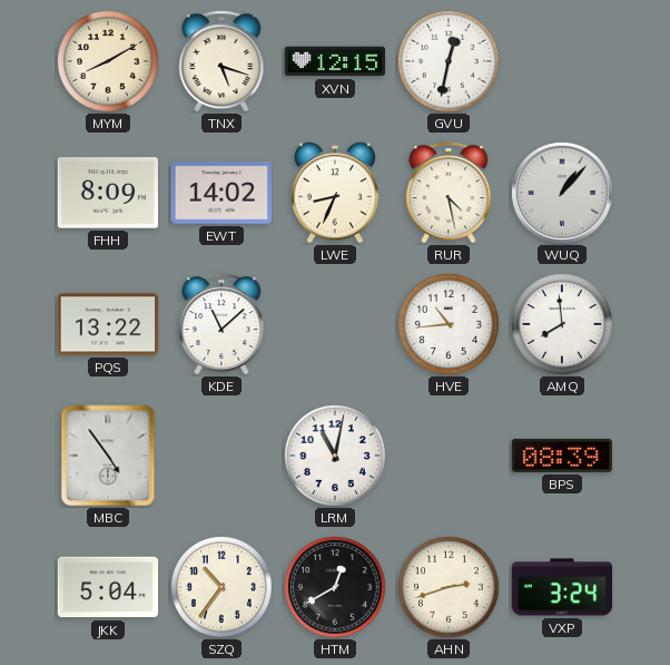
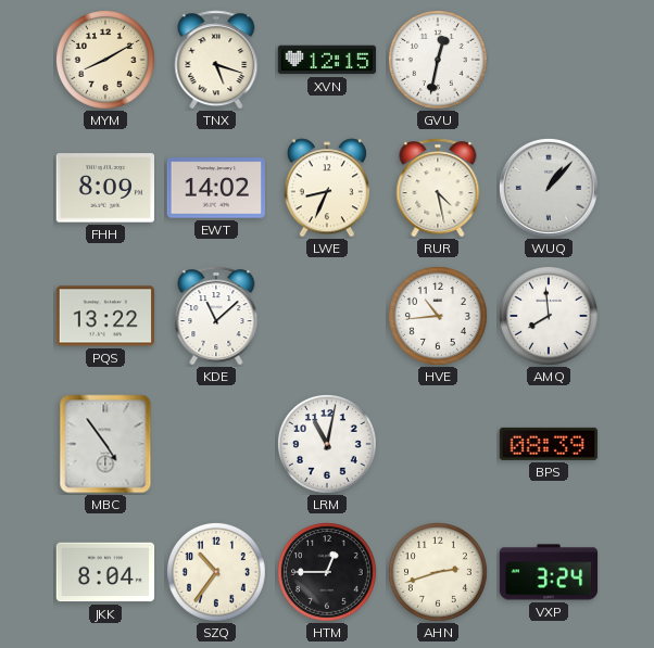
JKK: 5:04 -> 8:04
HTM: 12:40 -> 12:45
